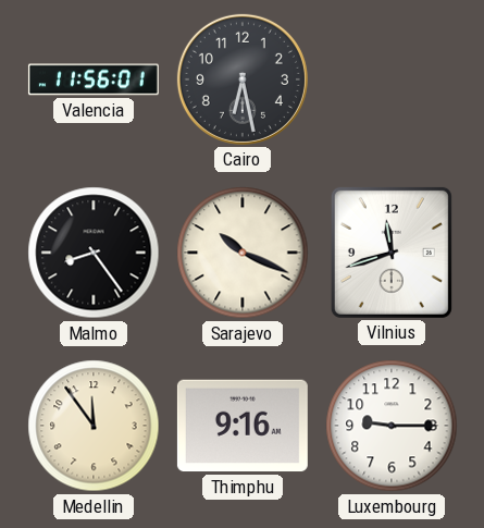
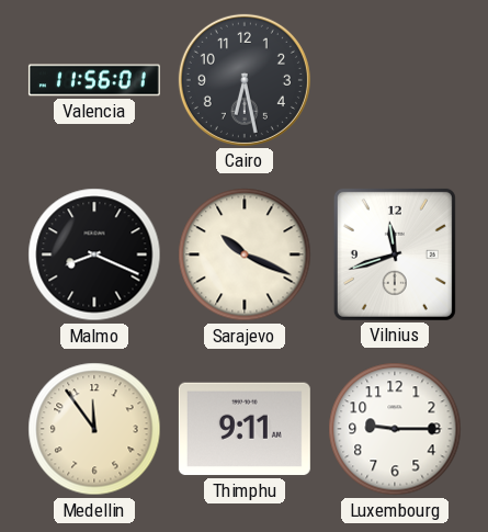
Malmo: 8:24 -> 8:19
Thimphu: 9:16 -> 9:11
